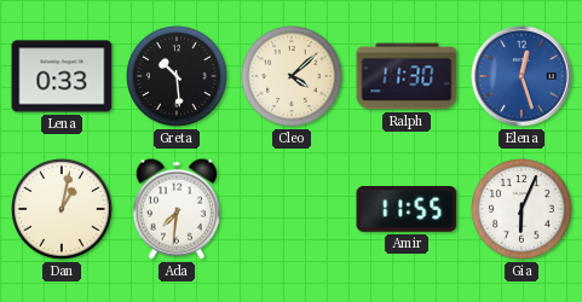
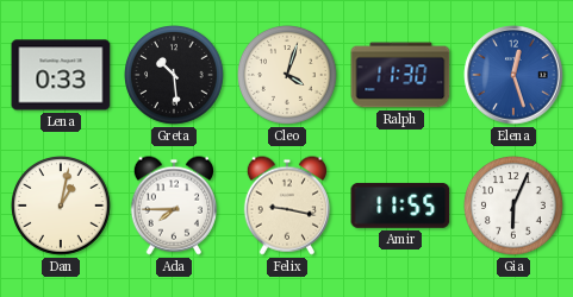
Cleo: 4:08 -> 4:03
Ada: 7:31 -> 7:45
Felix: none -> 9:17
